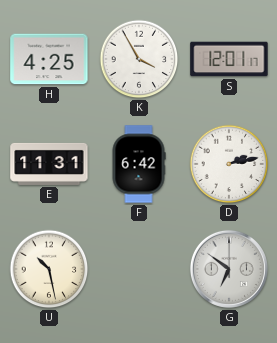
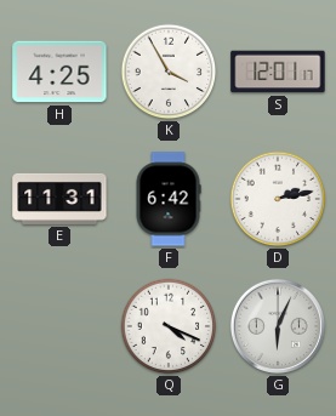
U: 10:28 -> none
Q: none -> 4:19
G: 6:51 -> 6:04
